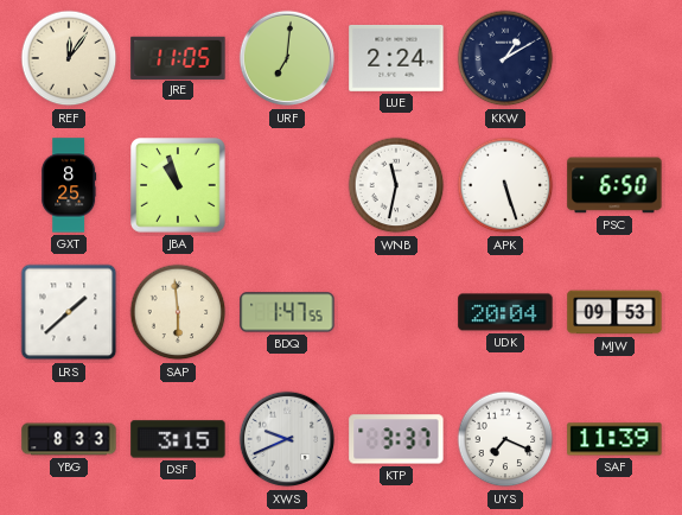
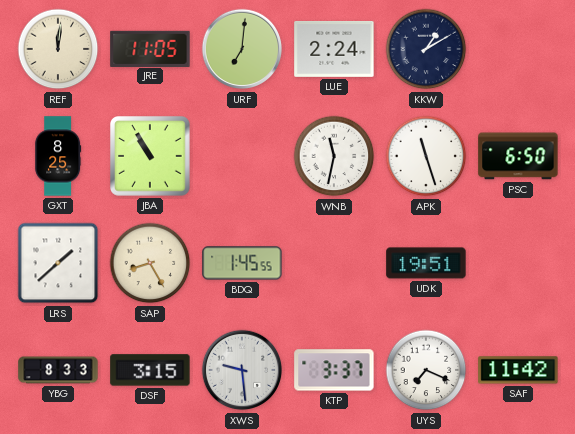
REF: 12:06 -> 12:01
JBA: 10:57 -> 10:55
APK: 5:27 -> 11:27
SAP: 5:59 -> 8:25
BDQ: 1:47 -> 1:45
UDK: 20:04 -> 19:51
MJW: 09:53 -> none
XWS: 9:41 -> 9:29
SAF: 11:39 -> 11:42
